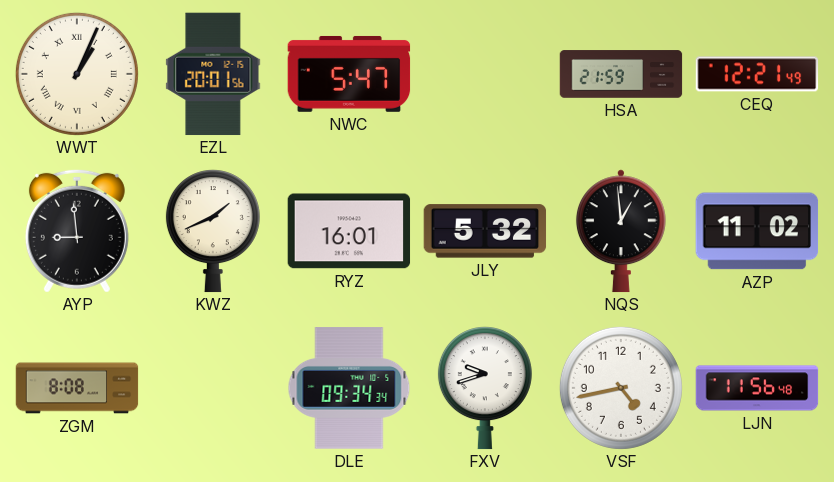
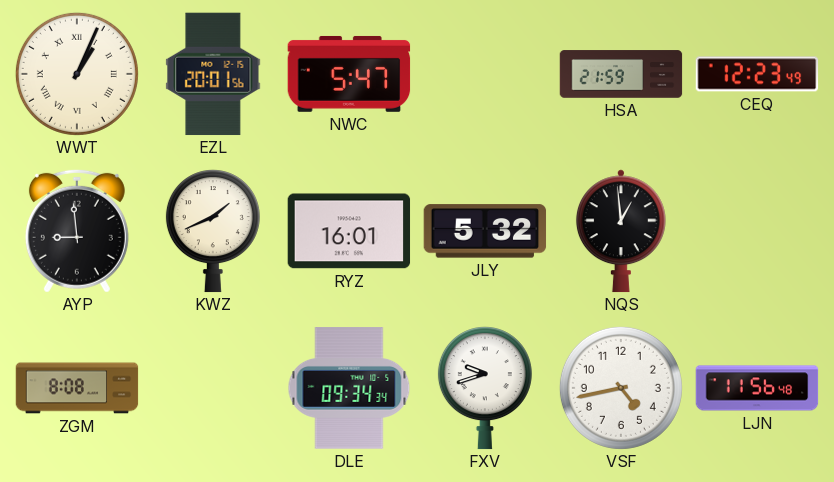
CEQ: 12:21 -> 12:23
AZP: 11:02 -> none
